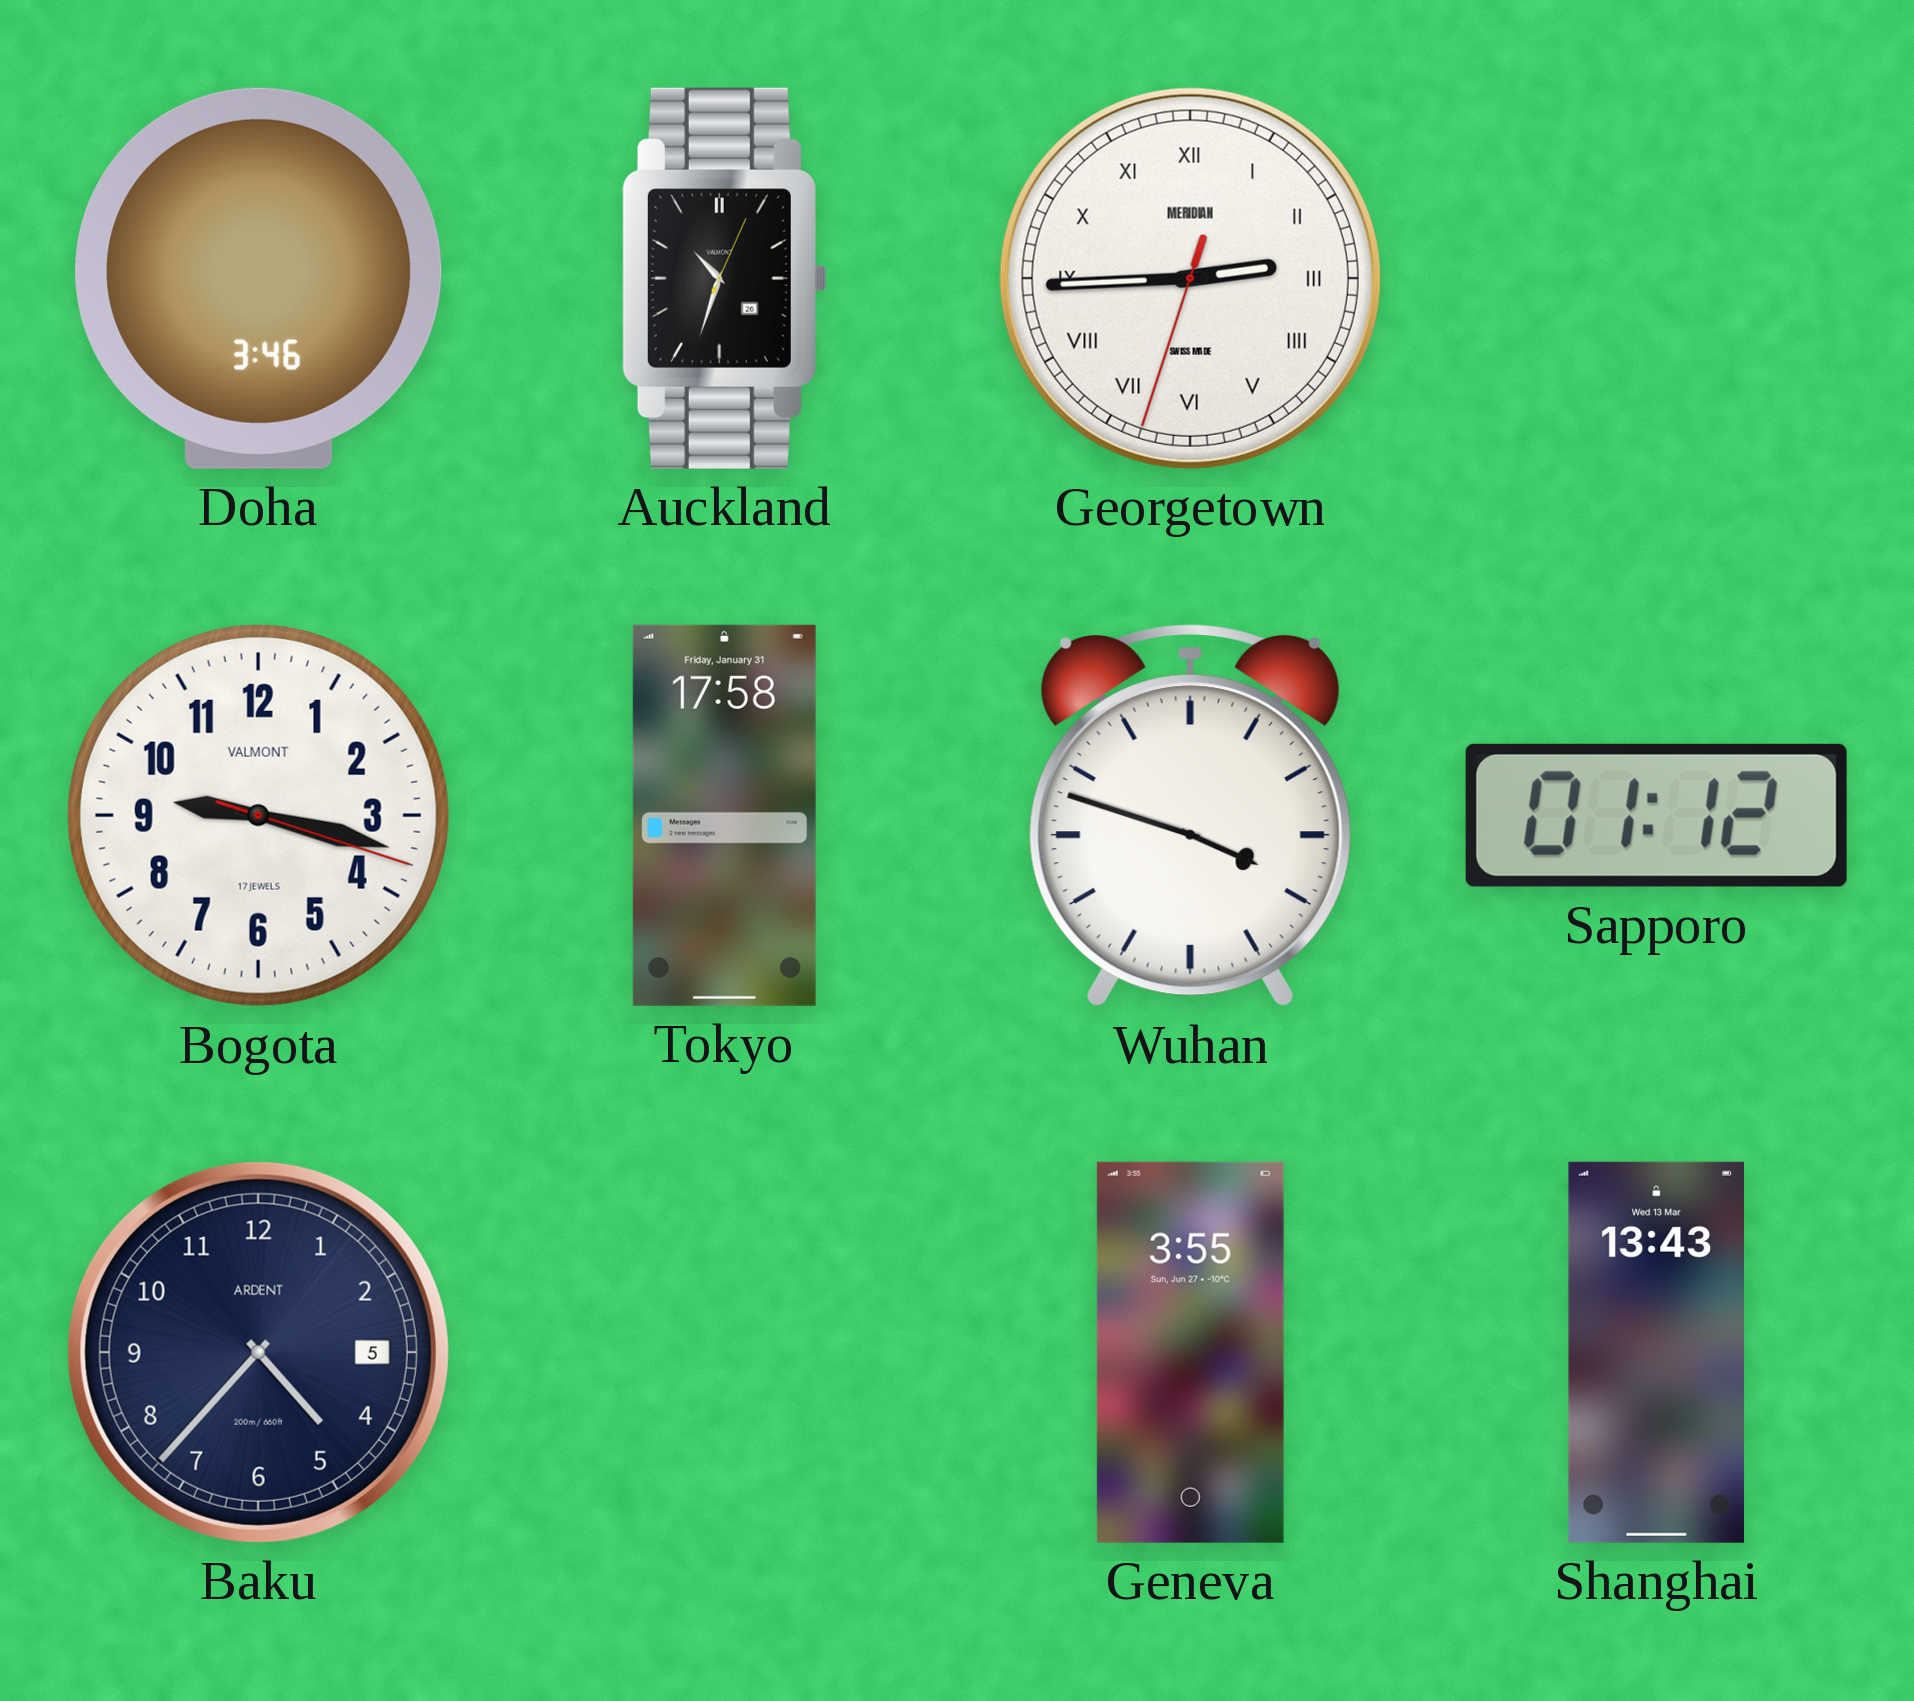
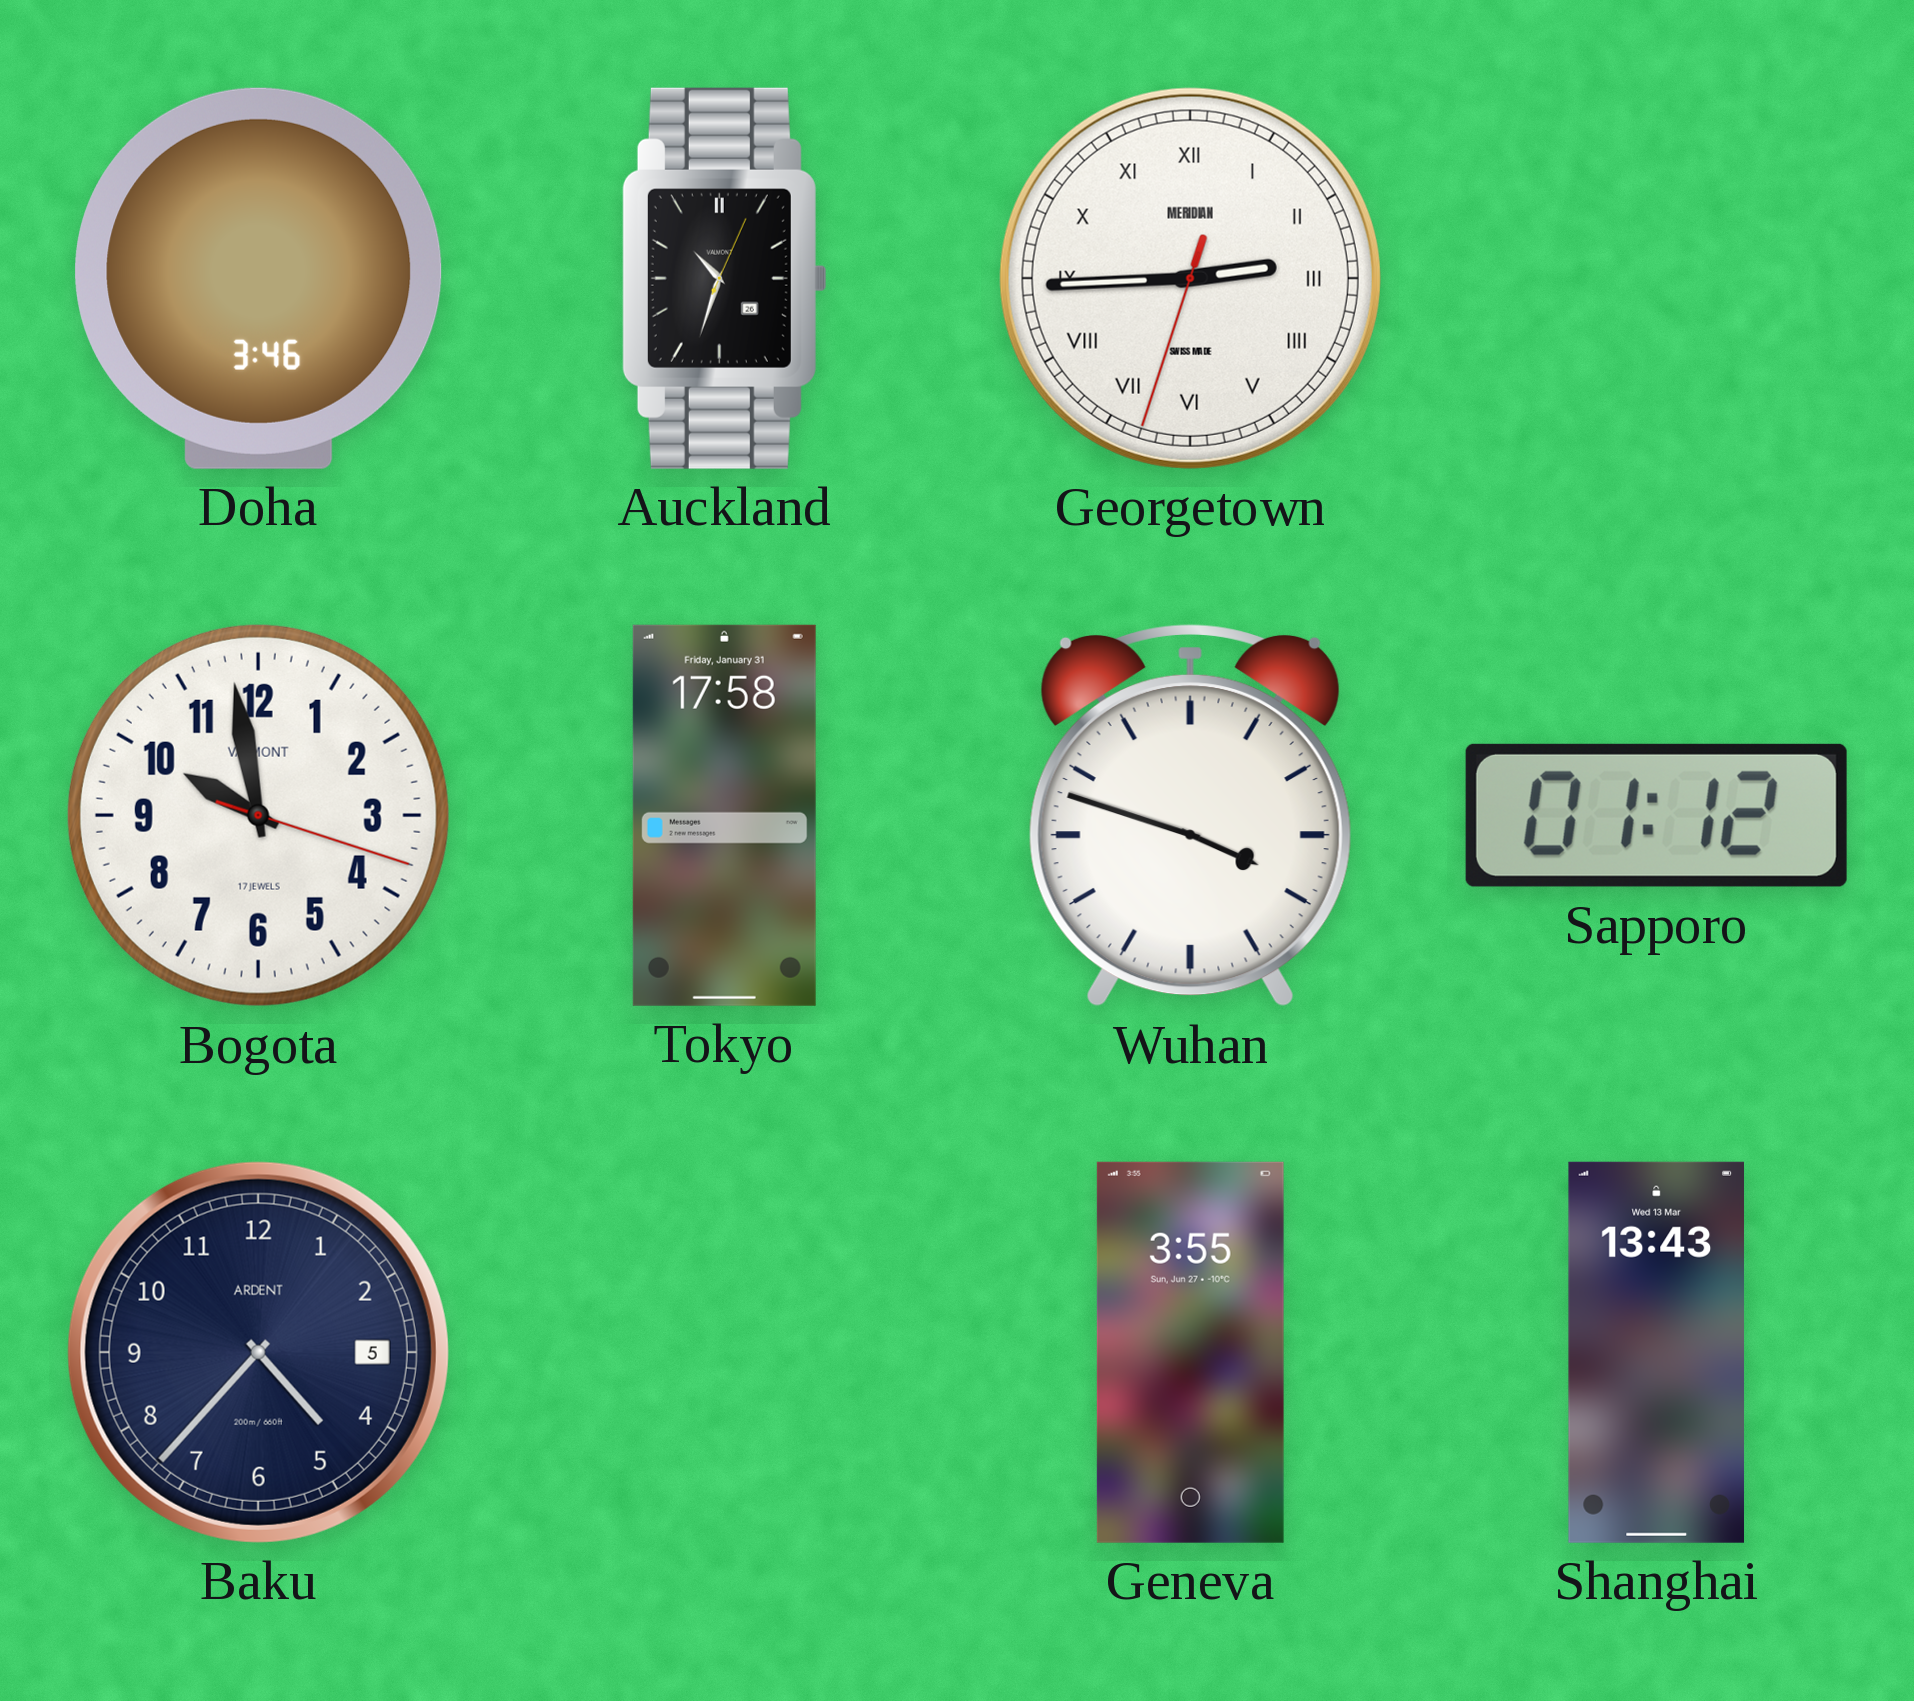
Bogota: 9:17 -> 9:58
